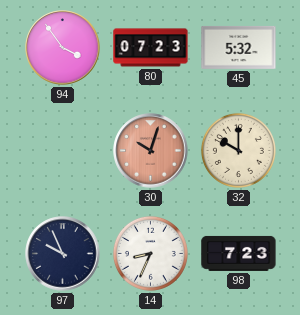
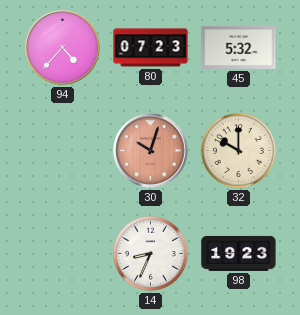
94: 3:54 -> 4:37
97: 9:56 -> none
98: 7:23 -> 19:23
